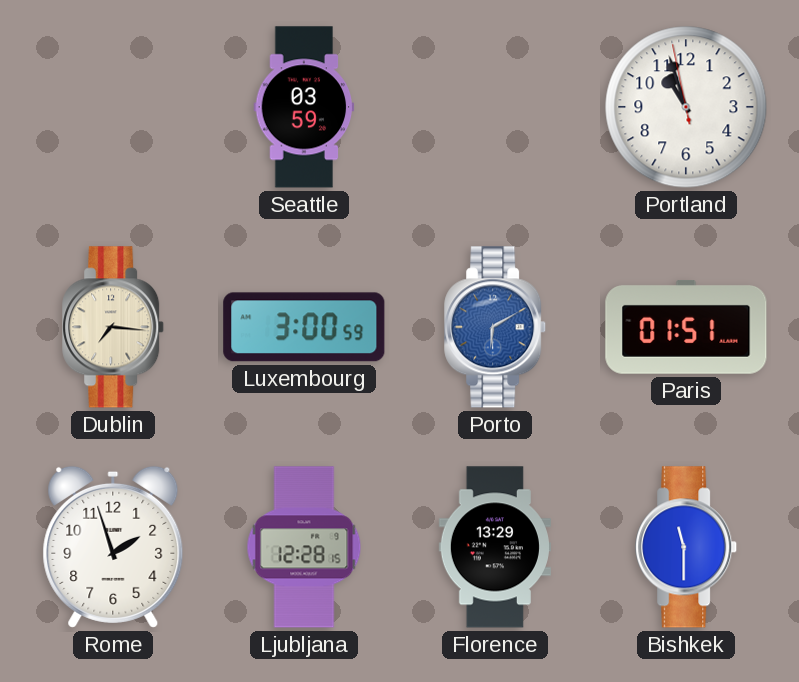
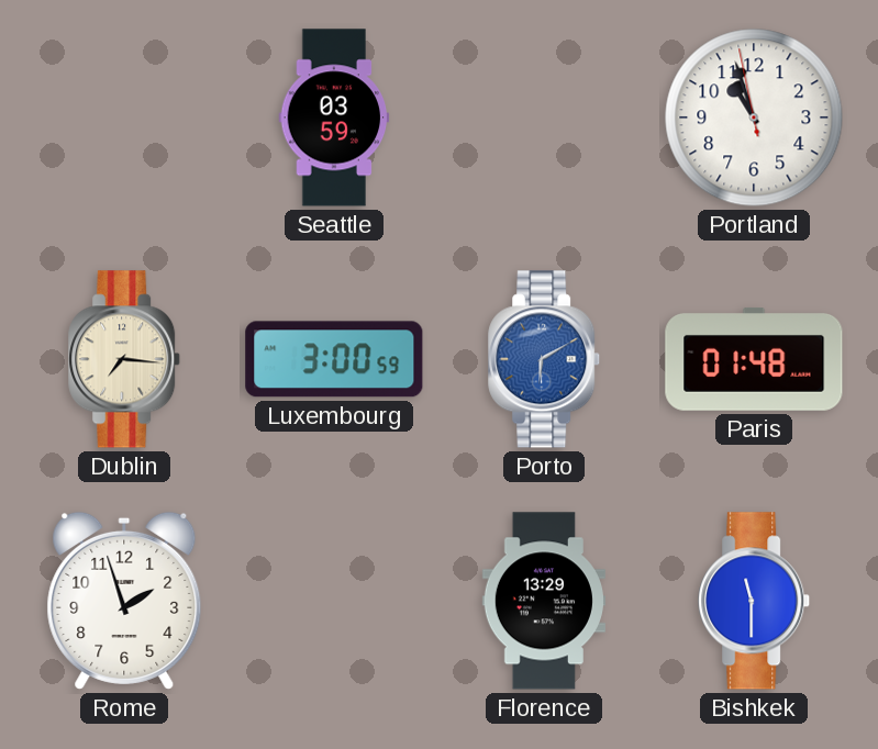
Paris: 01:51 -> 01:48
Ljubljana: 12:28 -> none
